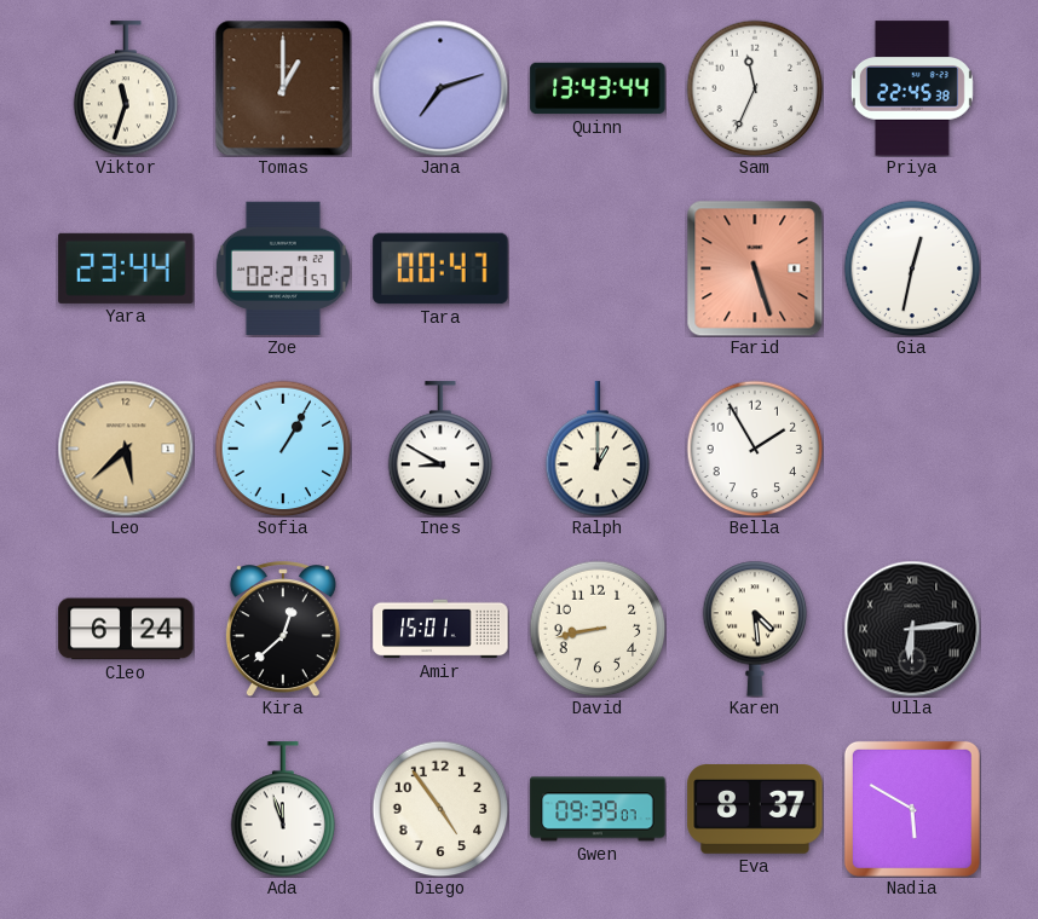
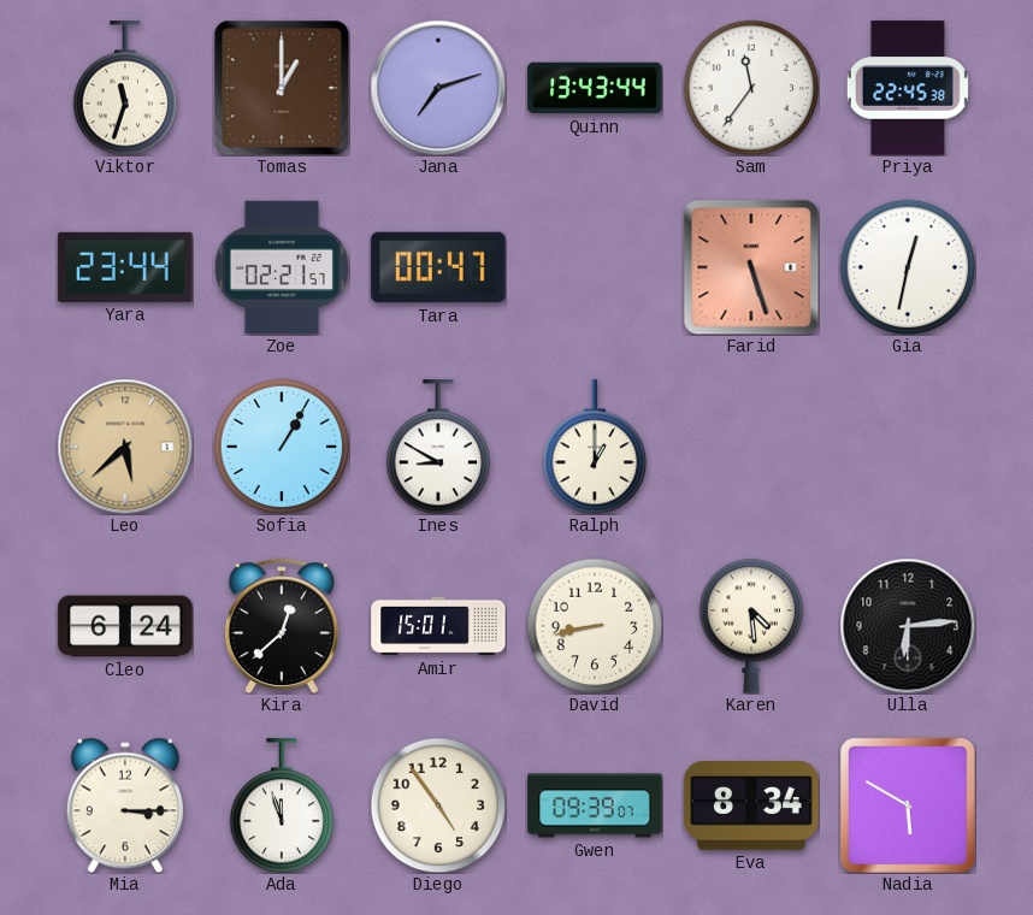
Sam: 11:34 -> 11:36
Bella: 1:55 -> none
Ulla numerals: Roman -> Arabic
Mia: none -> 3:15
Eva: 8:37 -> 8:34
